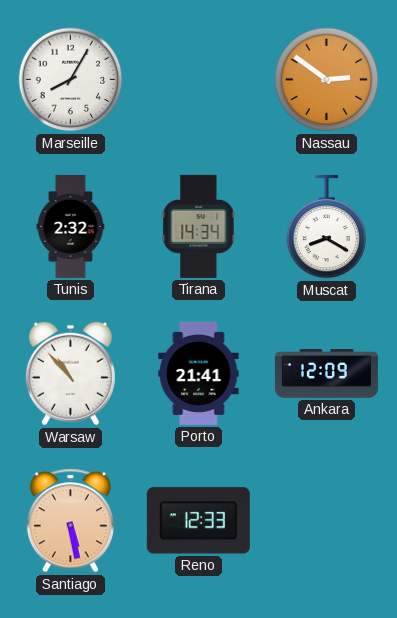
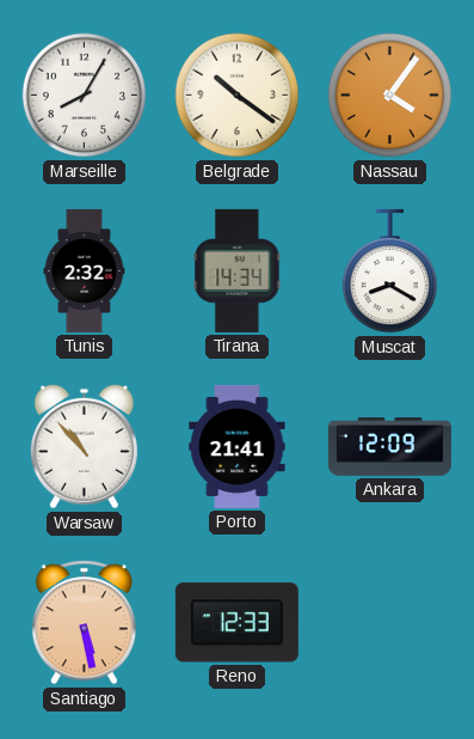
Belgrade: none -> 10:21
Nassau: 2:51 -> 4:06
